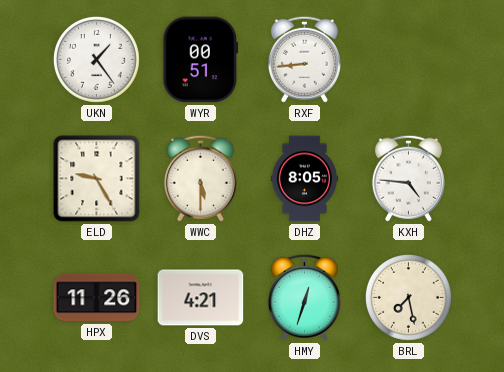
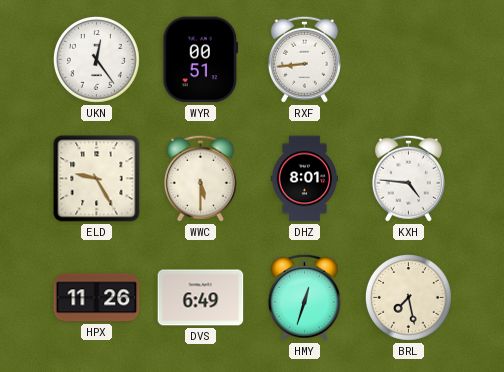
UKN: 1:24 -> 12:24
DHZ: 8:05 -> 8:01
DVS: 4:21 -> 6:49
